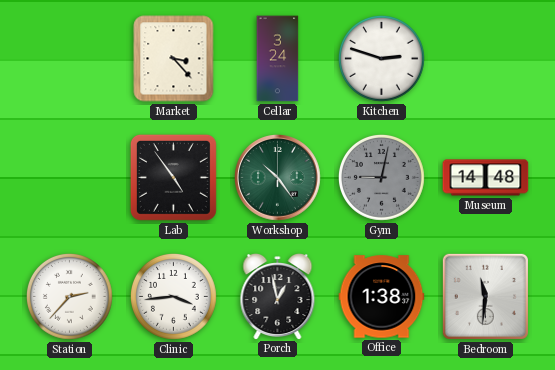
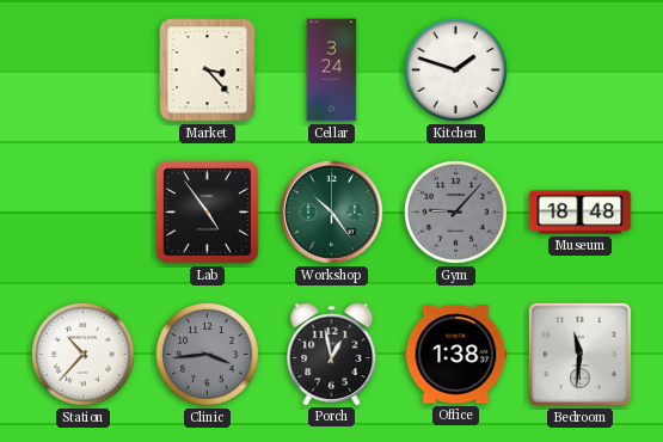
Kitchen: 2:48 -> 1:48
Gym: 9:02 -> 9:07
Museum: 14:48 -> 18:48
Station: 2:37 -> 10:37
Clinic dial: white -> grey
